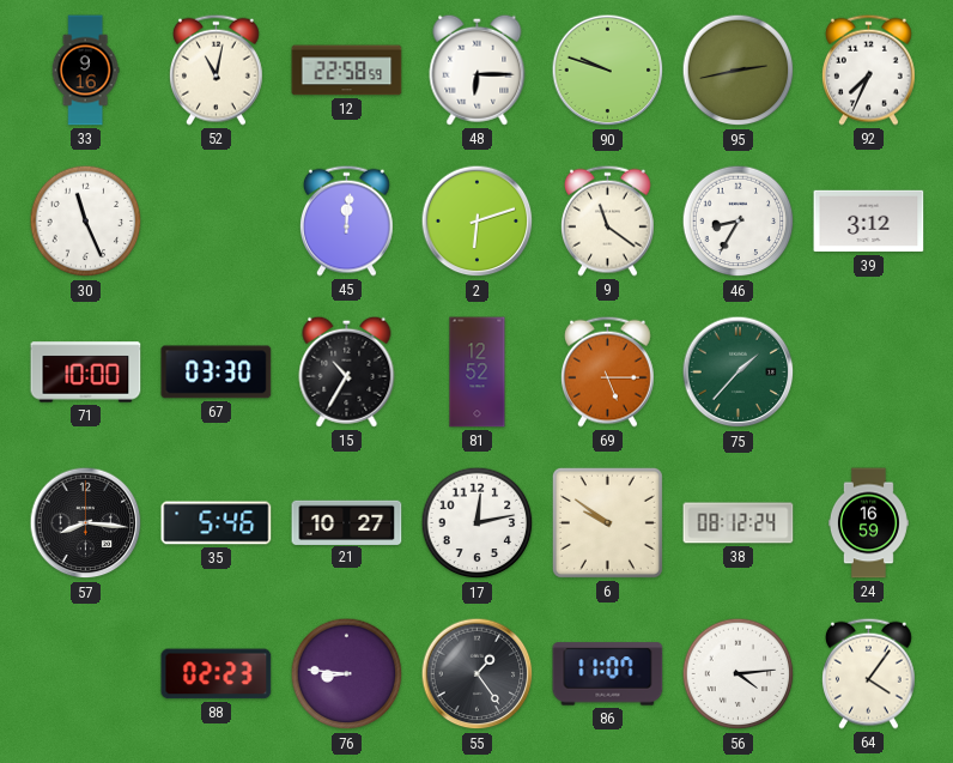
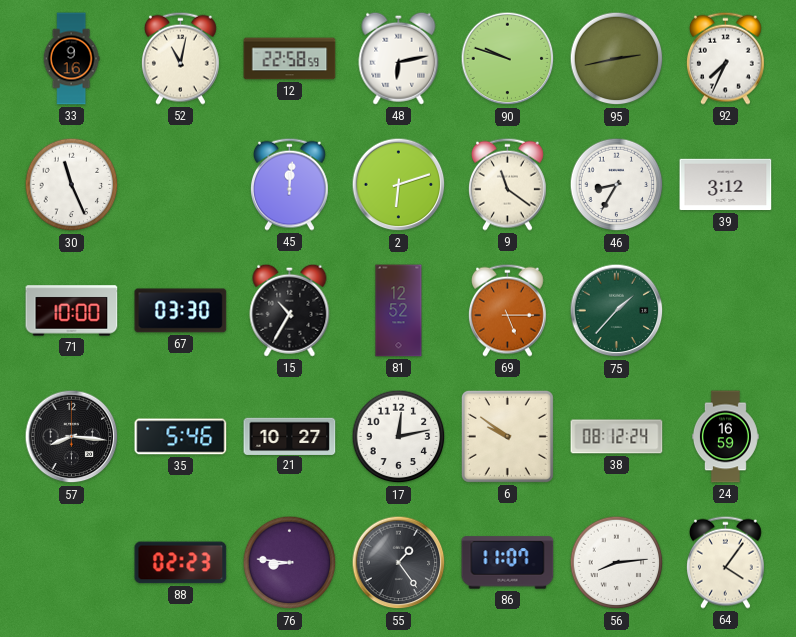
48: 6:15 -> 6:13
56: 4:14 -> 8:14
